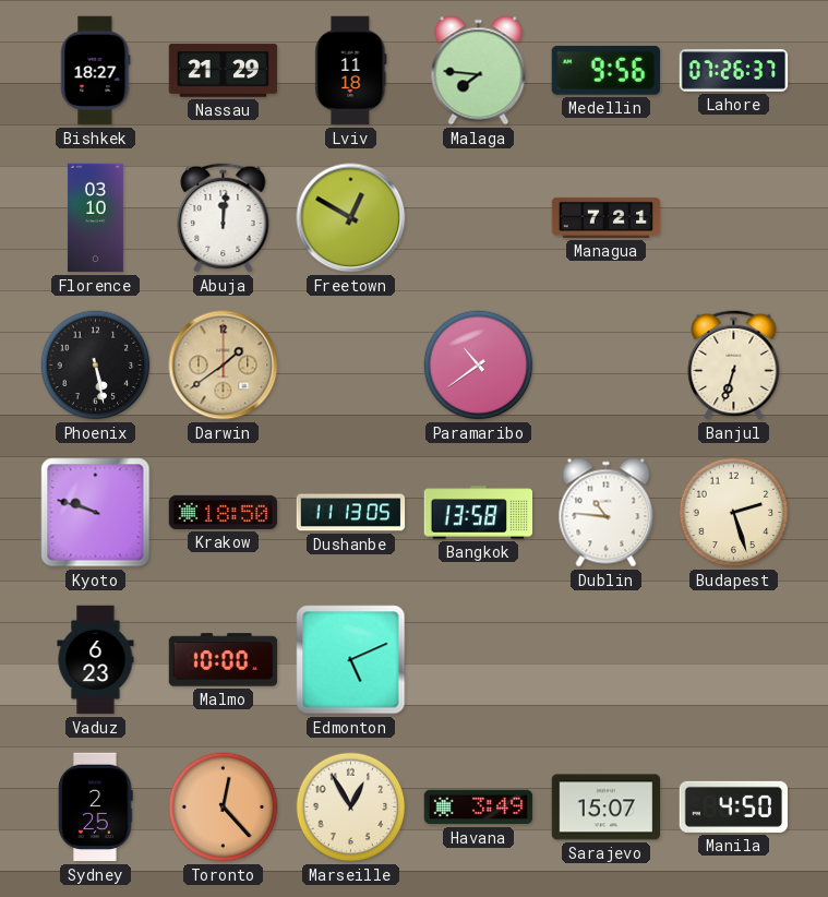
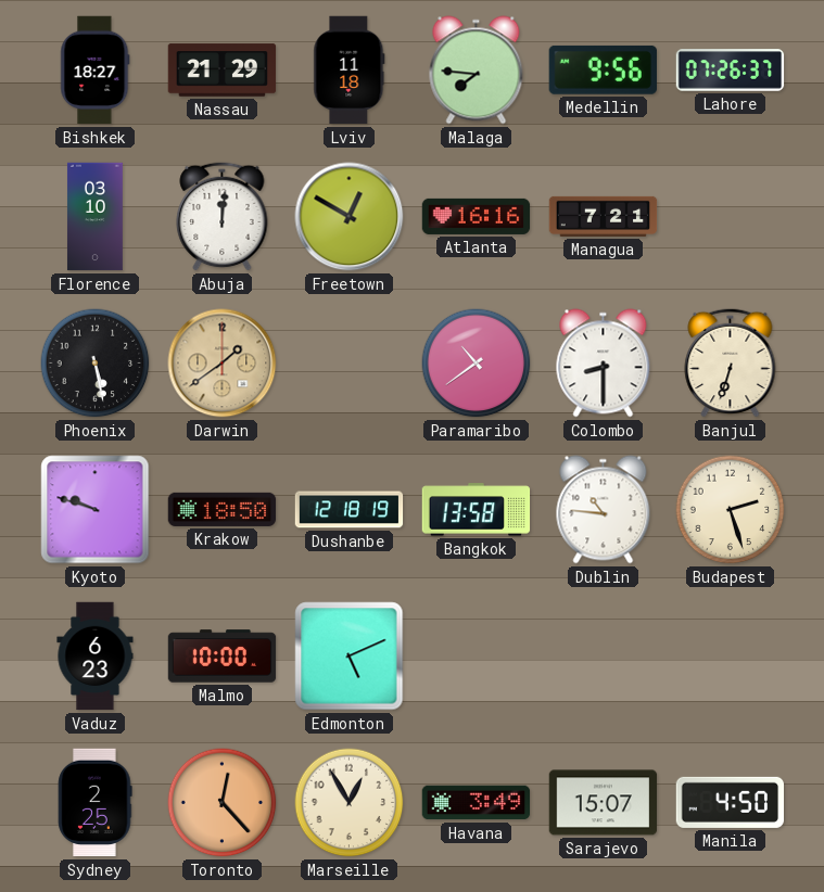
Atlanta: none -> 16:16
Colombo: none -> 8:30
Dushanbe: 11:13 -> 12:18
